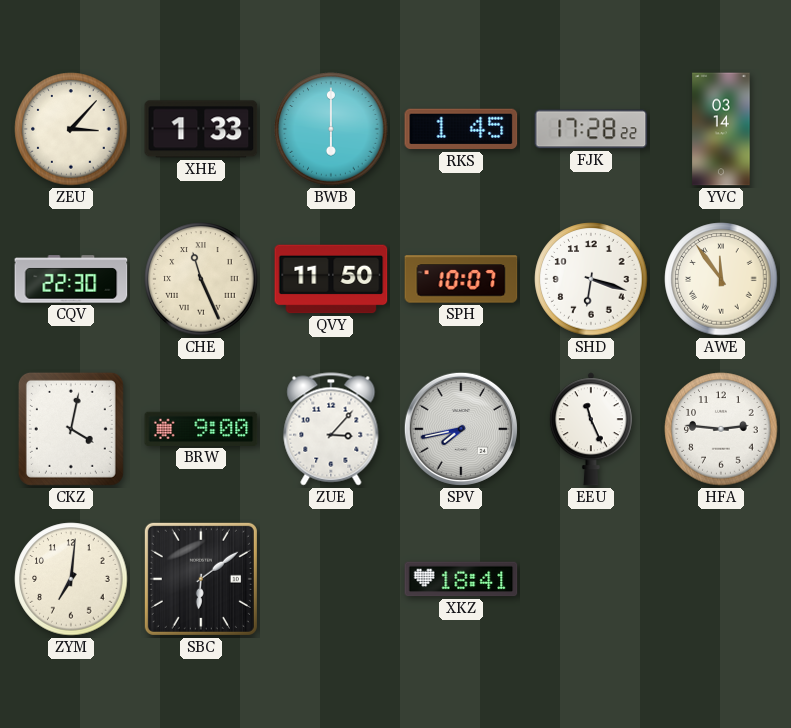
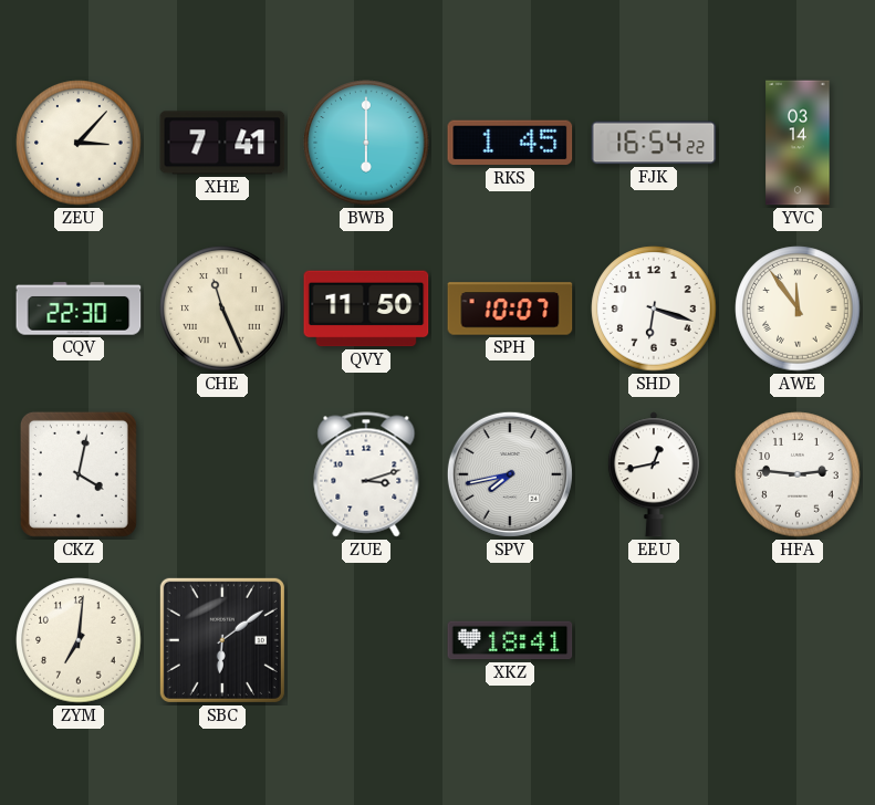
XHE: 1:33 -> 7:41
FJK: 17:28 -> 16:54
BRW: 9:00 -> none
ZUE: 3:07 -> 3:12
EEU: 11:26 -> 12:43
